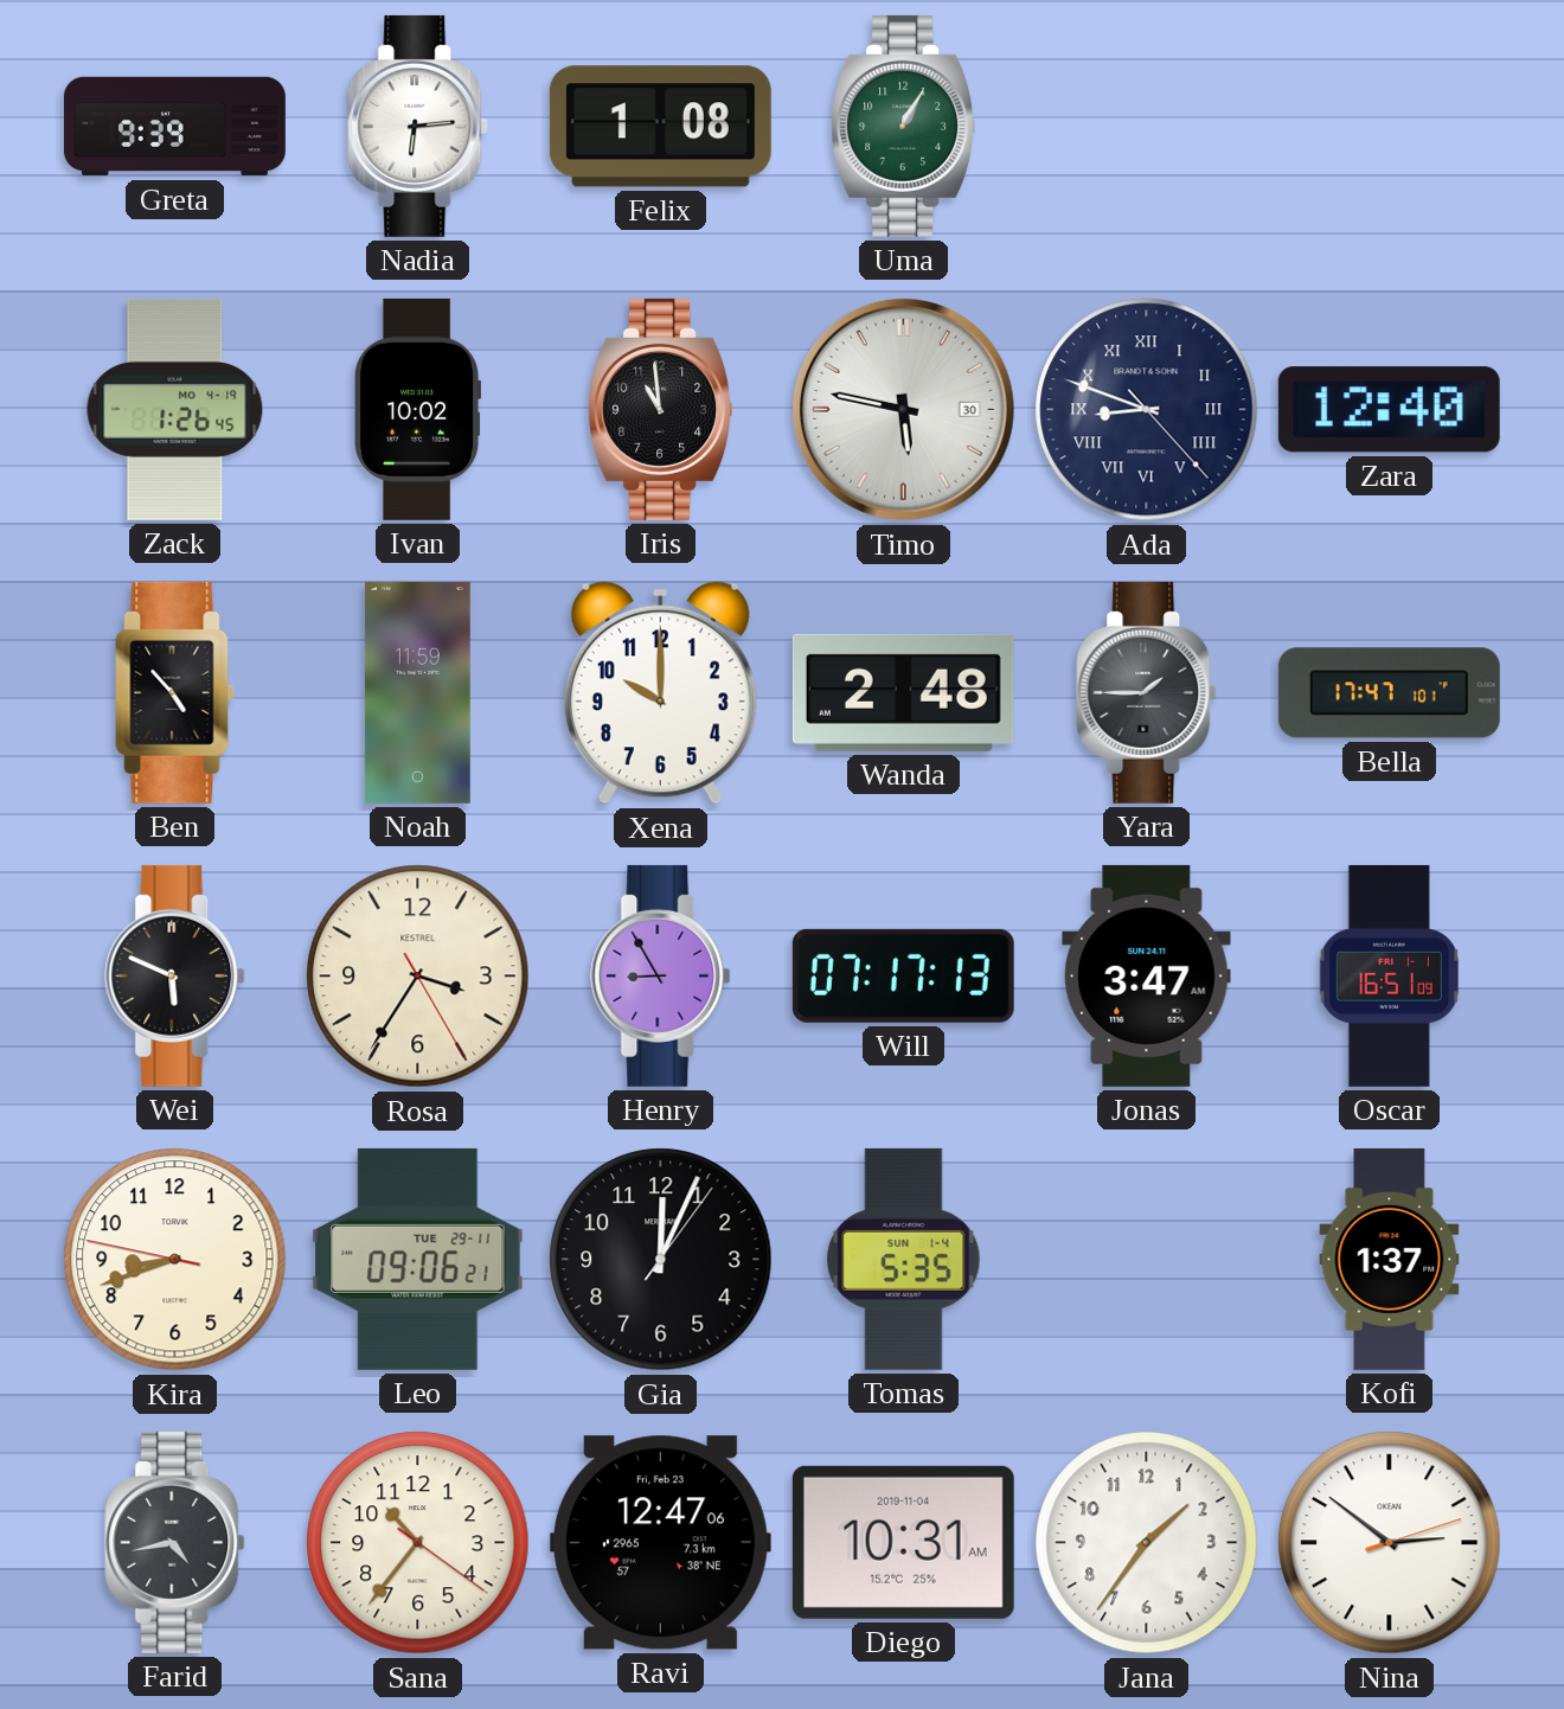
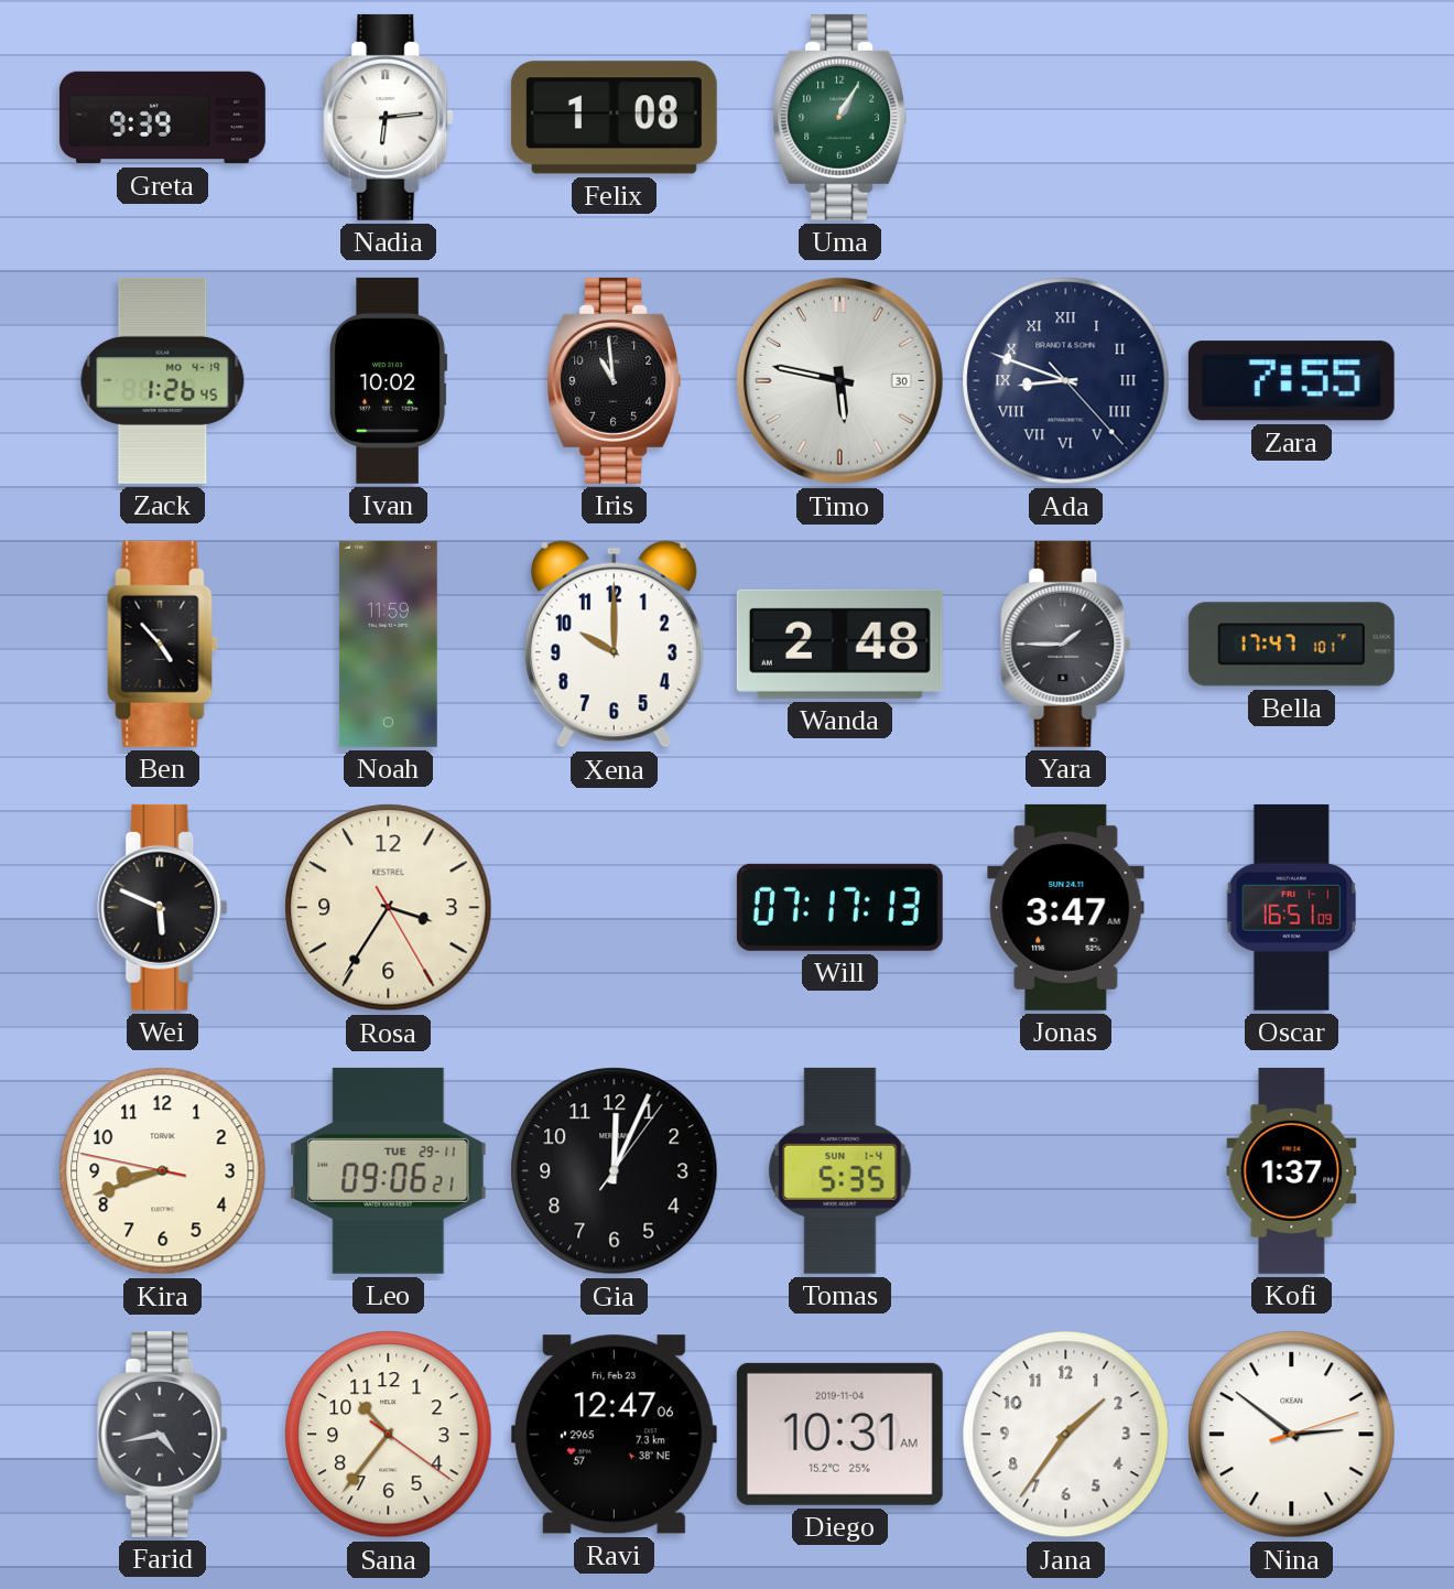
Zara: 12:40 -> 7:55
Henry: 8:55 -> none
